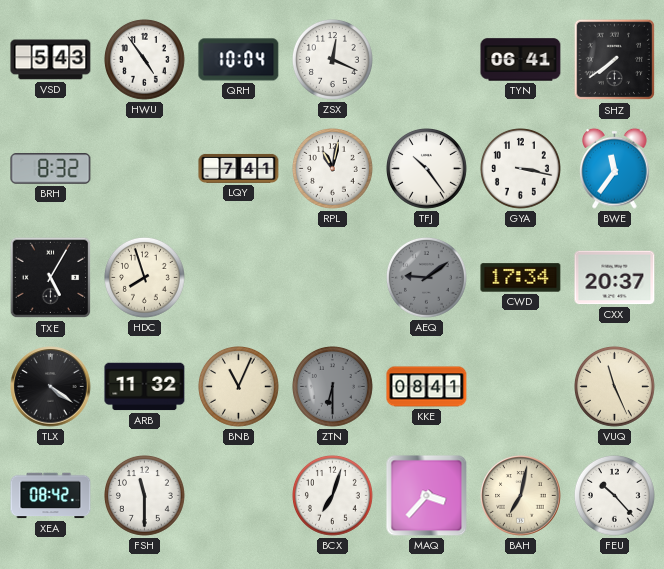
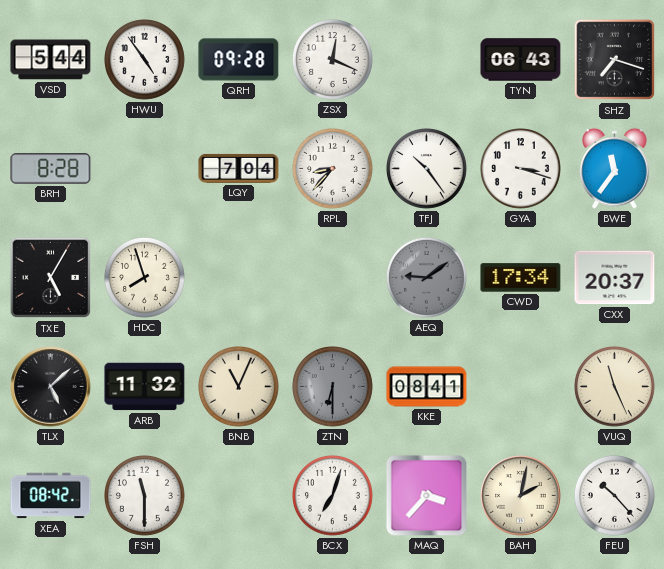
VSD: 5:43 -> 5:44
QRH: 10:04 -> 09:28
TYN: 06:41 -> 06:43
SHZ: 7:39 -> 7:18
BRH: 8:32 -> 8:28
LQY: 7:41 -> 7:04
RPL: 11:02 -> 8:37
GYA: 3:17 -> 3:18
TLX: 4:21 -> 5:08
BAH: 7:02 -> 2:02
